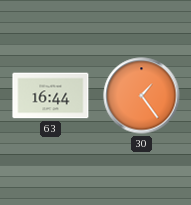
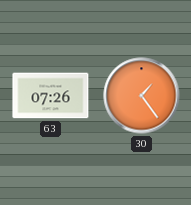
63: 16:44 -> 07:26
